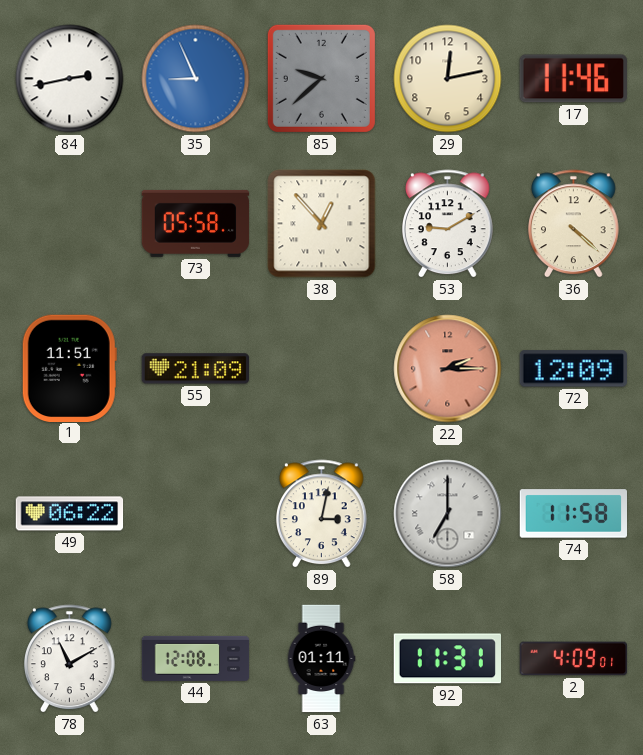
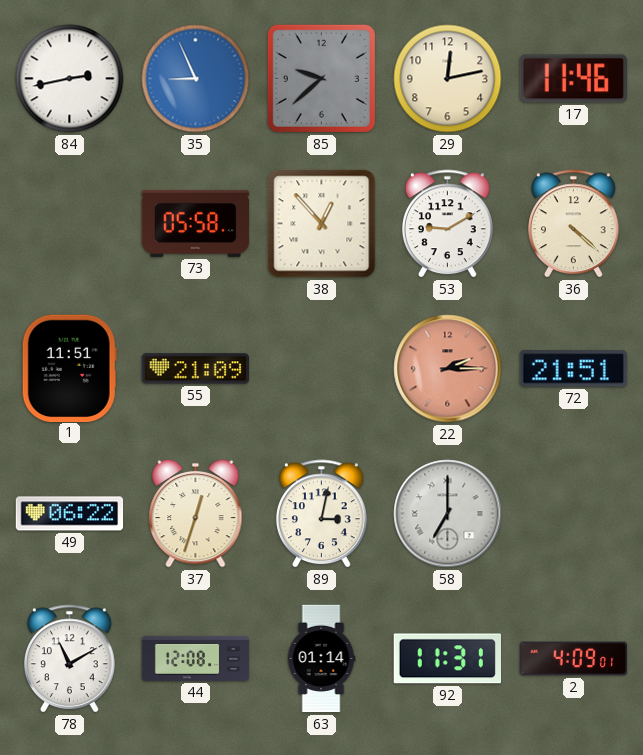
72: 12:09 -> 21:51
37: none -> 12:33
74: 11:58 -> none
63: 01:11 -> 01:14
